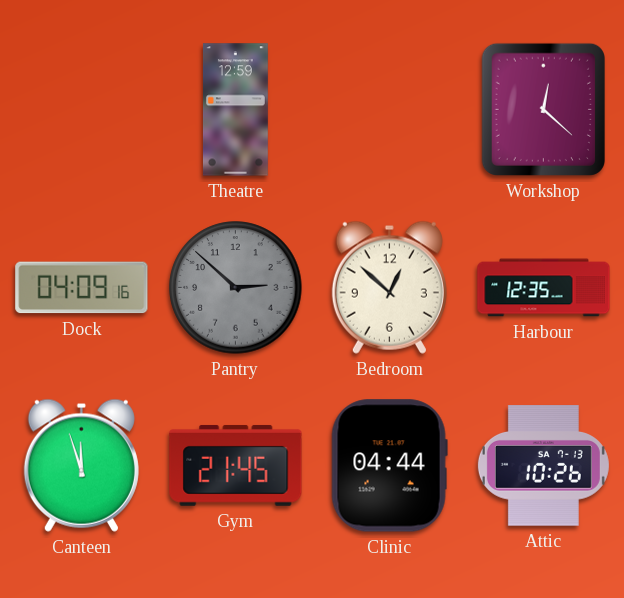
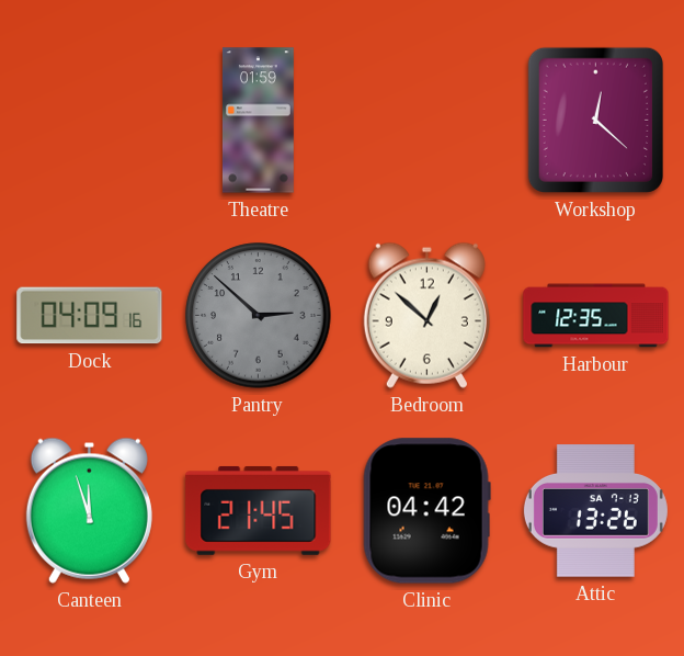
Theatre: 12:59 -> 01:59
Clinic: 04:44 -> 04:42
Attic: 10:26 -> 13:26
